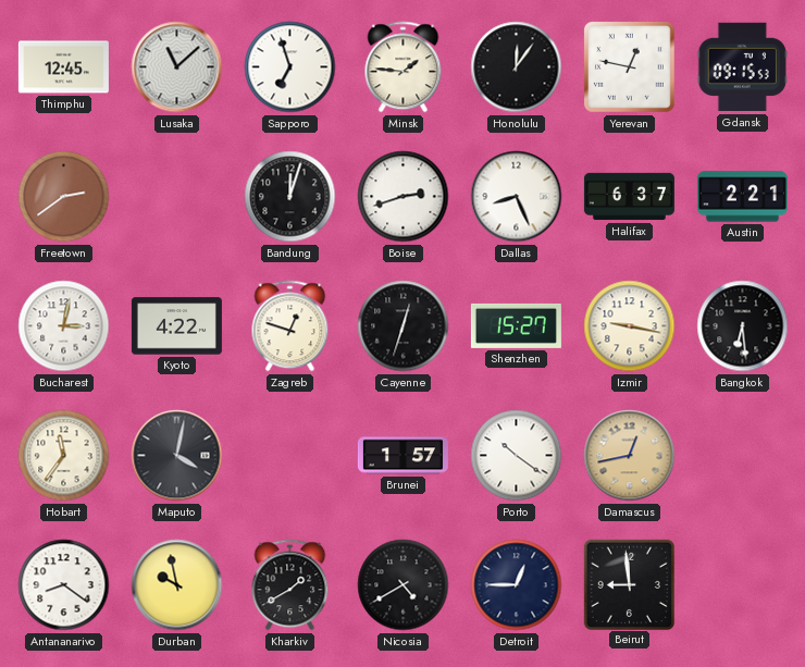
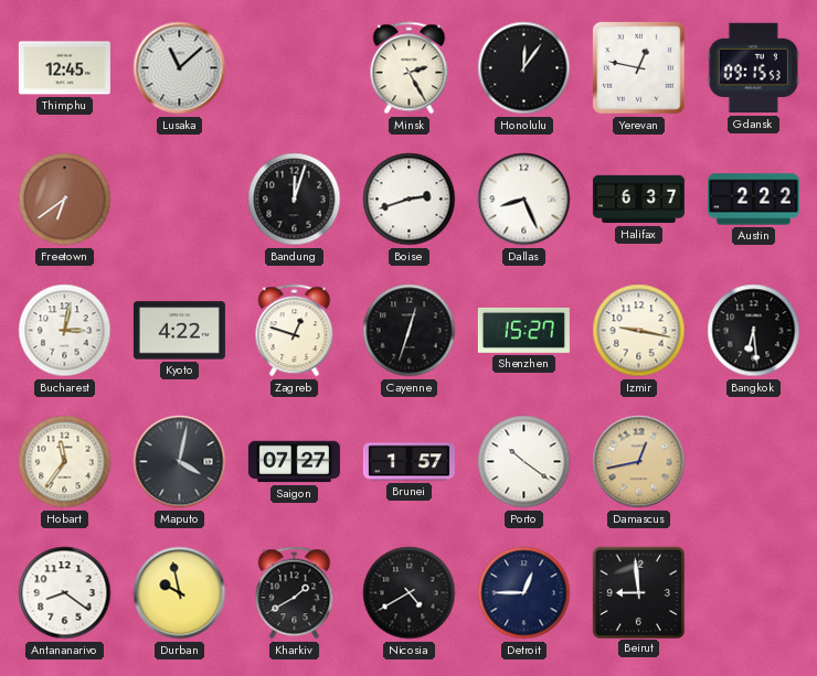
Sapporo: 6:57 -> none
Minsk: 1:46 -> 2:25
Freetown: 2:39 -> 6:39
Austin: 2:21 -> 2:22
Saigon: none -> 07:27
